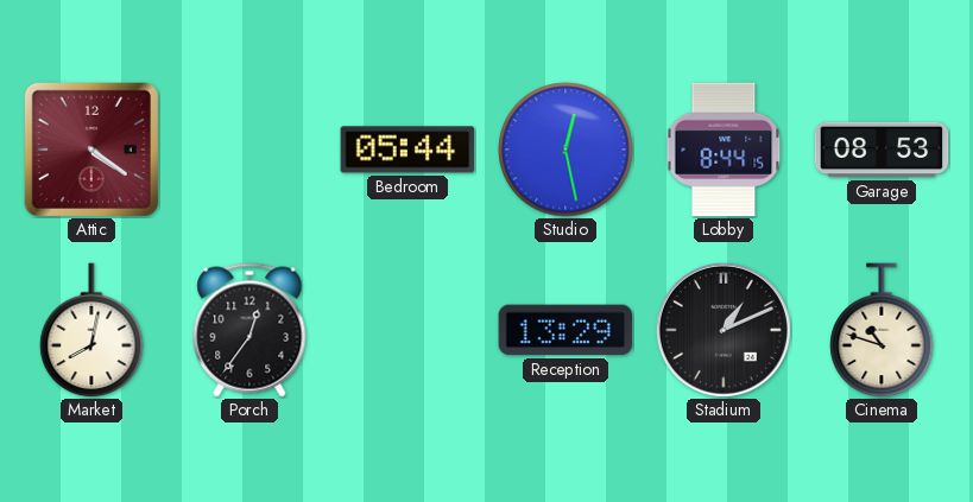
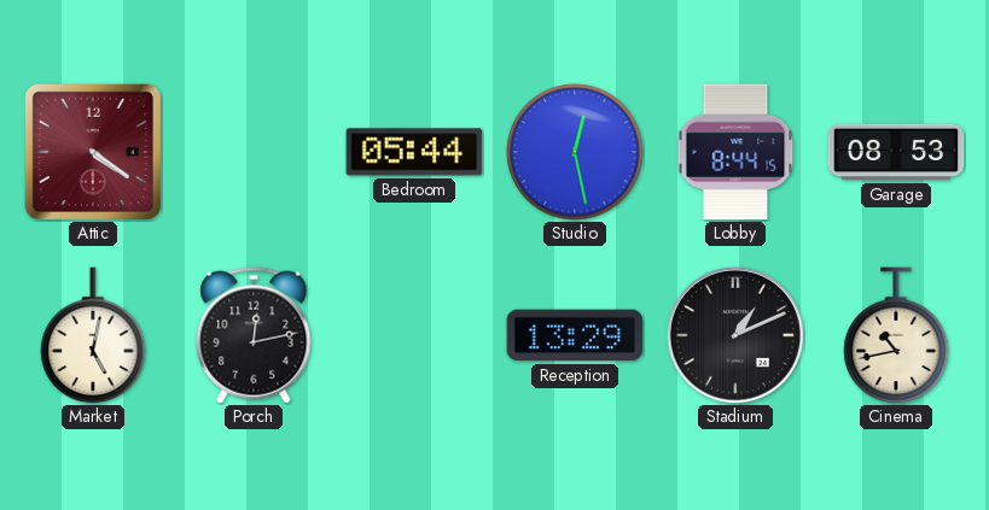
Market: 8:02 -> 5:02
Porch: 12:36 -> 12:13
Cinema: 10:48 -> 10:43
